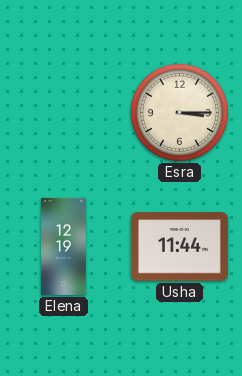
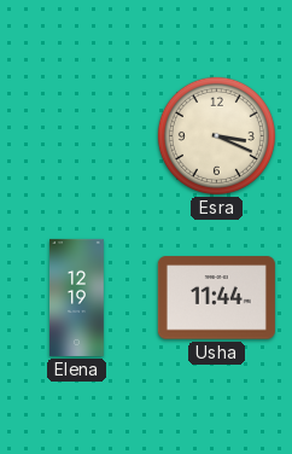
Esra: 3:15 -> 3:19
